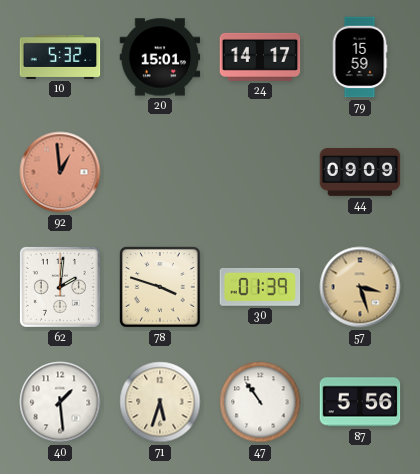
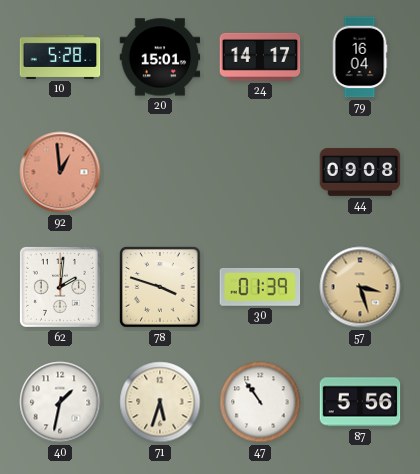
10: 5:32 -> 5:28
79: 15:59 -> 16:04
44: 09:09 -> 09:08
40: 1:29 -> 1:32
